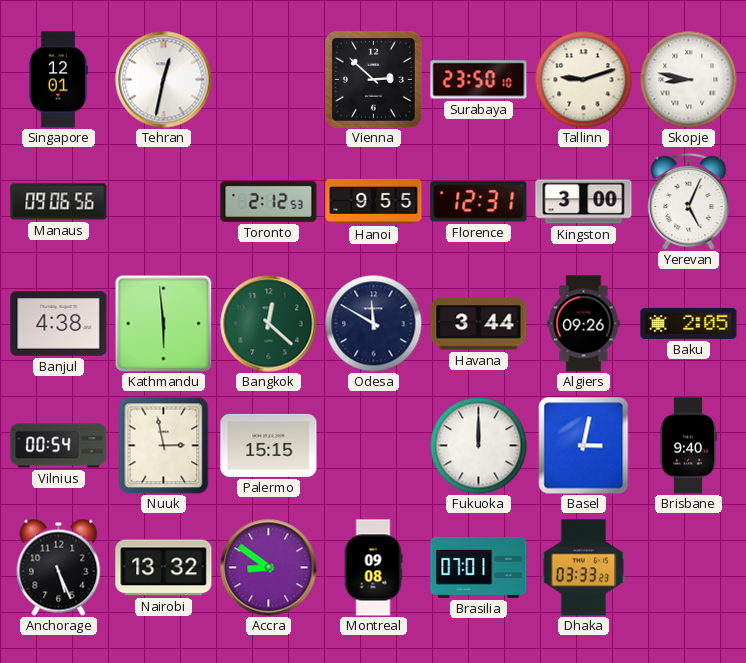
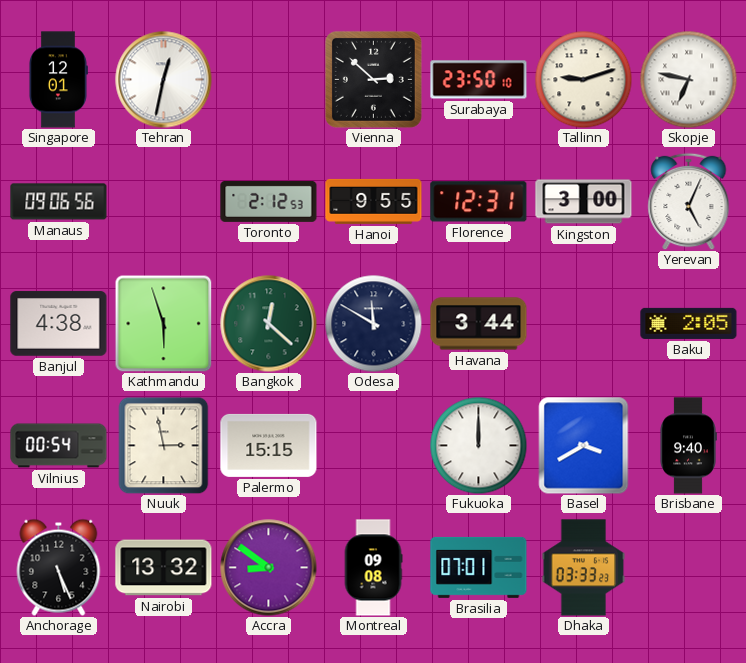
Skopje: 8:47 -> 6:47
Kathmandu: 5:59 -> 5:57
Algiers: 09:26 -> none
Basel: 3:02 -> 3:40
